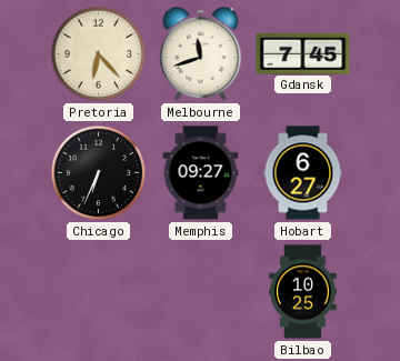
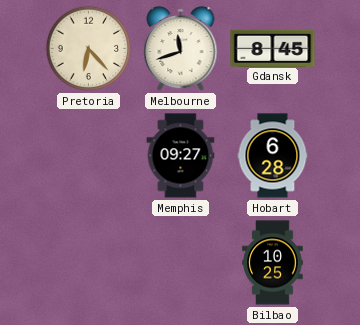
Gdansk: 7:45 -> 8:45
Chicago: 6:34 -> none
Hobart: 6:27 -> 6:28
